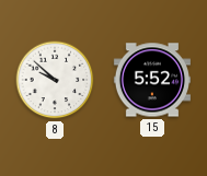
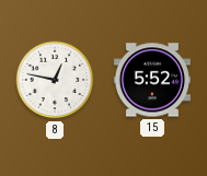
8: 9:52 -> 12:47
